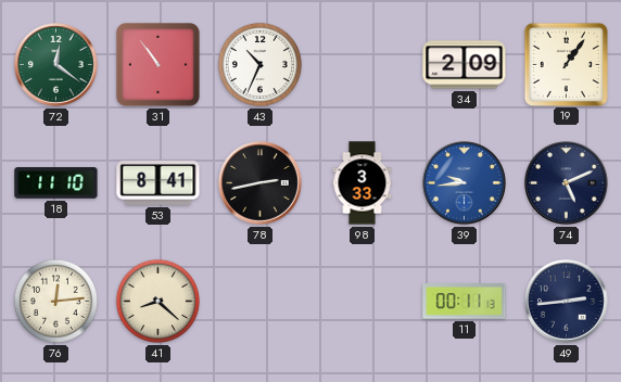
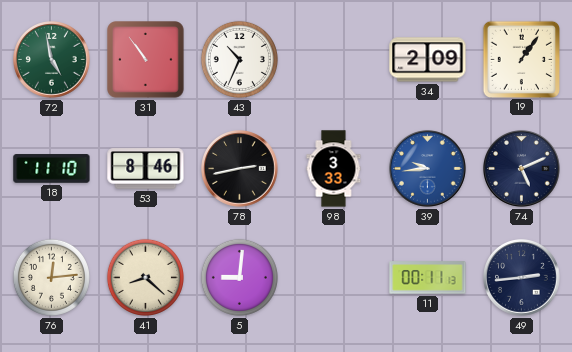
72: 12:21 -> 4:58
53: 8:41 -> 8:46
5: none -> 9:01
